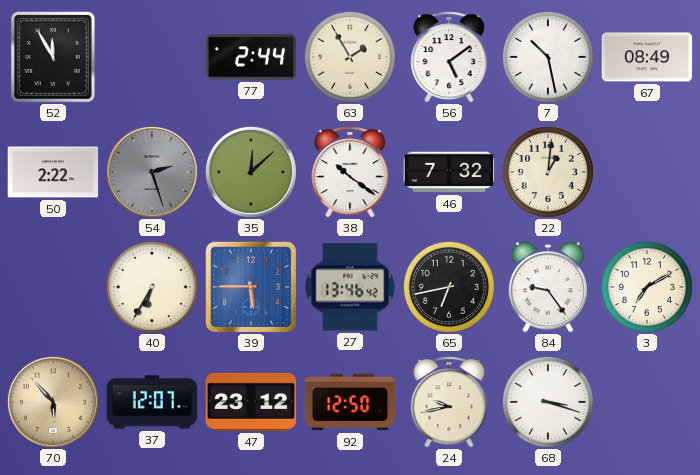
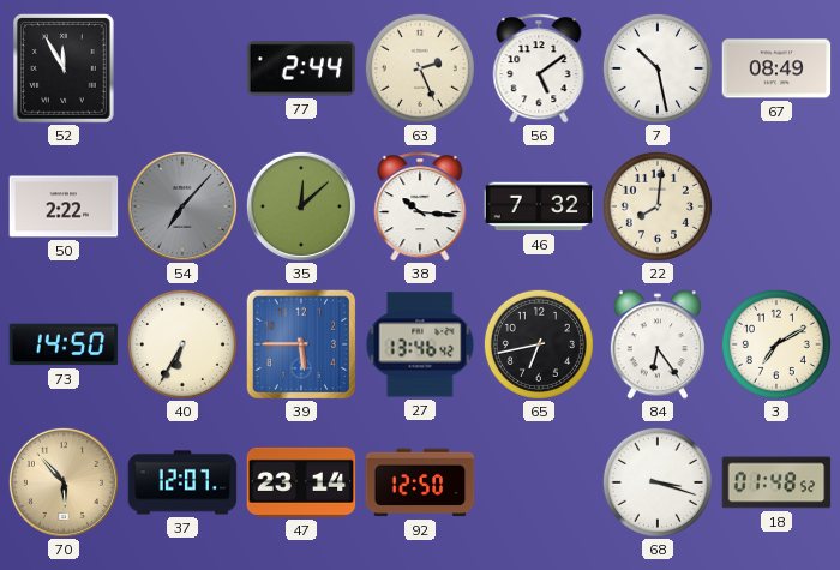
63: 1:55 -> 2:26
54: 2:27 -> 7:07
38: 10:21 -> 10:16
22: 1:01 -> 8:01
73: none -> 14:50
84: 9:24 -> 6:24
47: 23:12 -> 23:14
24: 9:43 -> none
18: none -> 01:48
